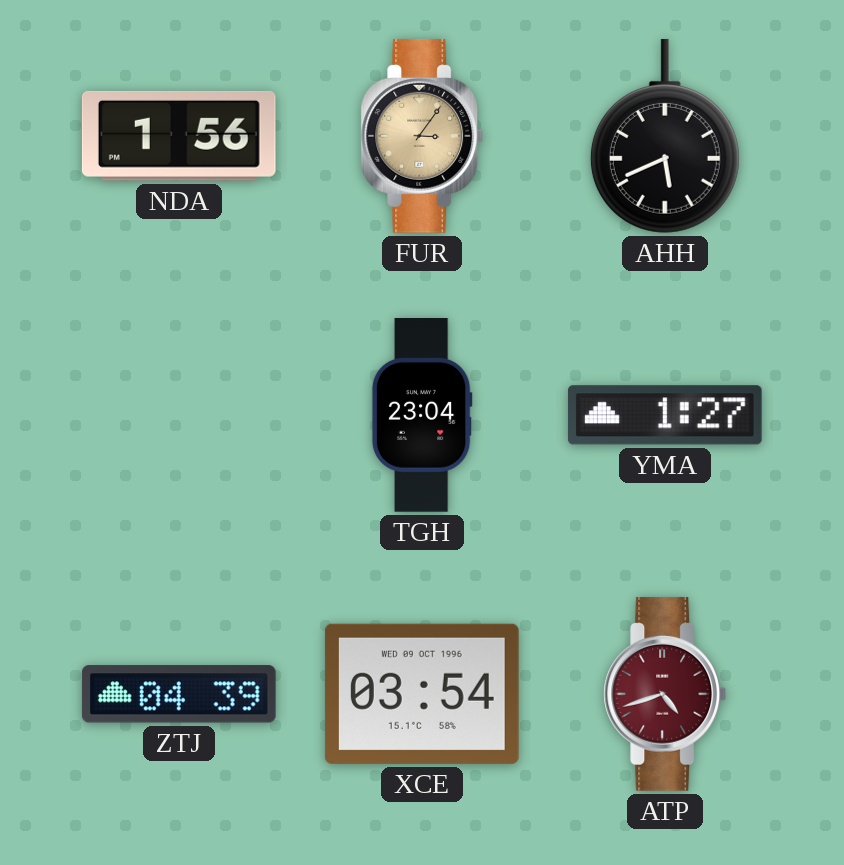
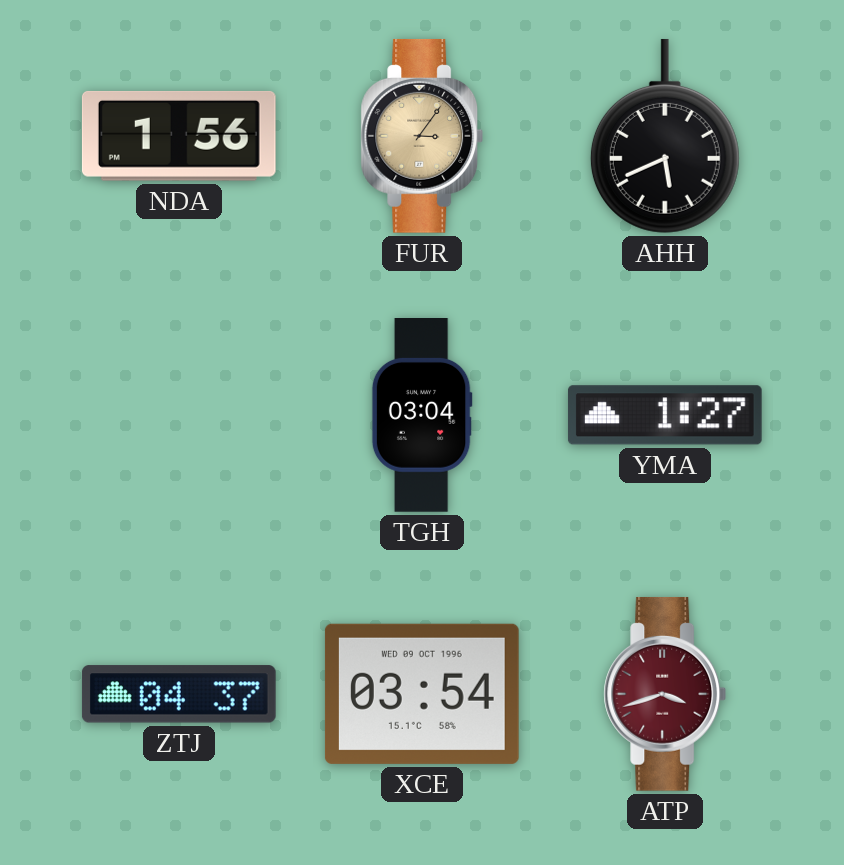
TGH: 23:04 -> 03:04
ZTJ: 04:39 -> 04:37
ATP: 4:42 -> 3:42
